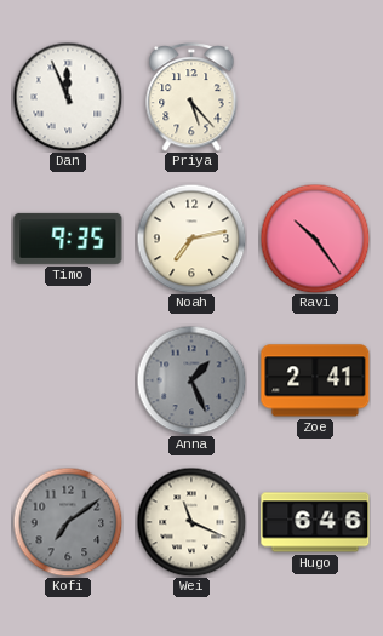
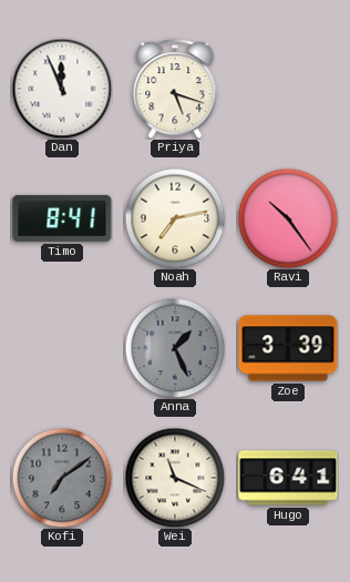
Priya: 5:23 -> 5:18
Timo: 9:35 -> 8:41
Zoe: 2:41 -> 3:39
Hugo: 6:46 -> 6:41
